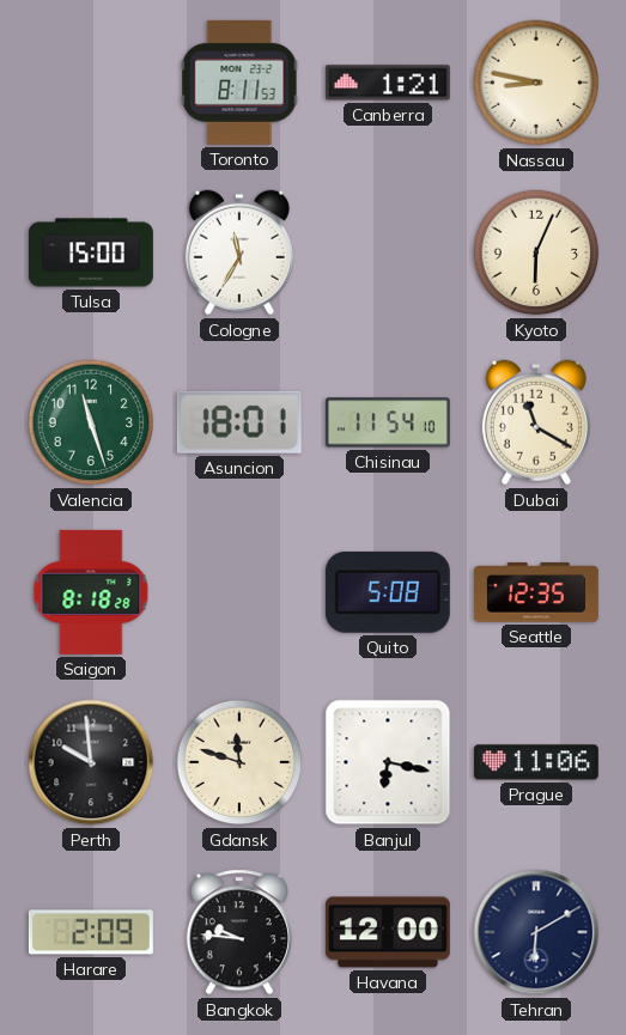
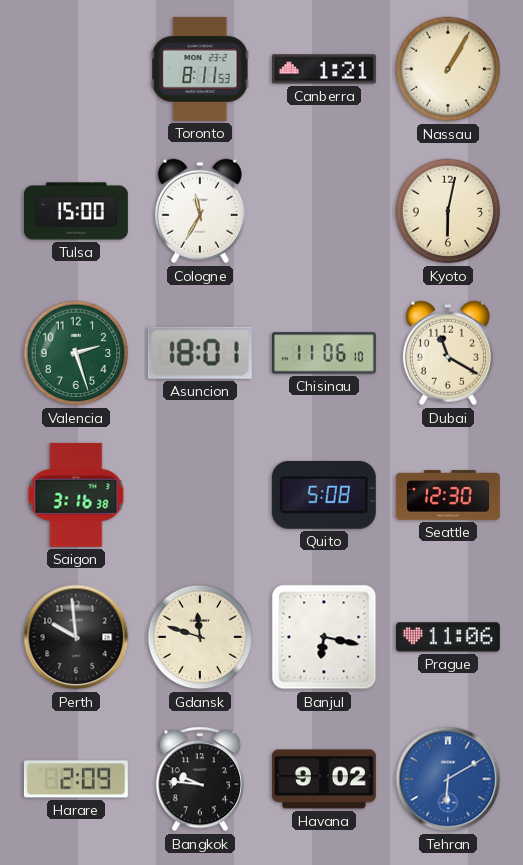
Nassau: 8:47 -> 1:05
Kyoto: 6:04 -> 6:02
Valencia: 11:27 -> 2:27
Chisinau: 11:54 -> 11:06
Saigon: 8:18 -> 3:16
Seattle: 12:35 -> 12:30
Havana: 12:00 -> 9:02
Tehran dial: navy -> blue
